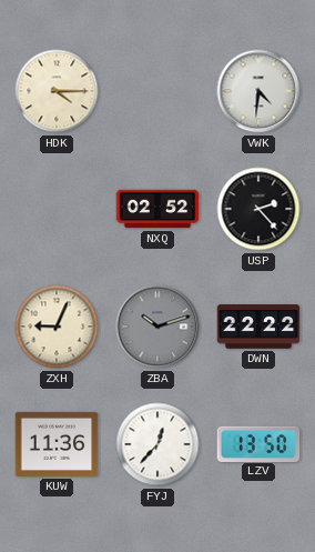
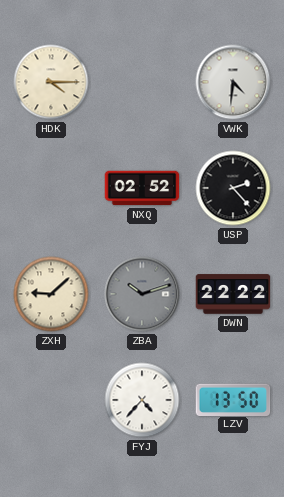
ZXH: 9:04 -> 9:08
KUW: 11:36 -> none
FYJ: 12:37 -> 4:37
